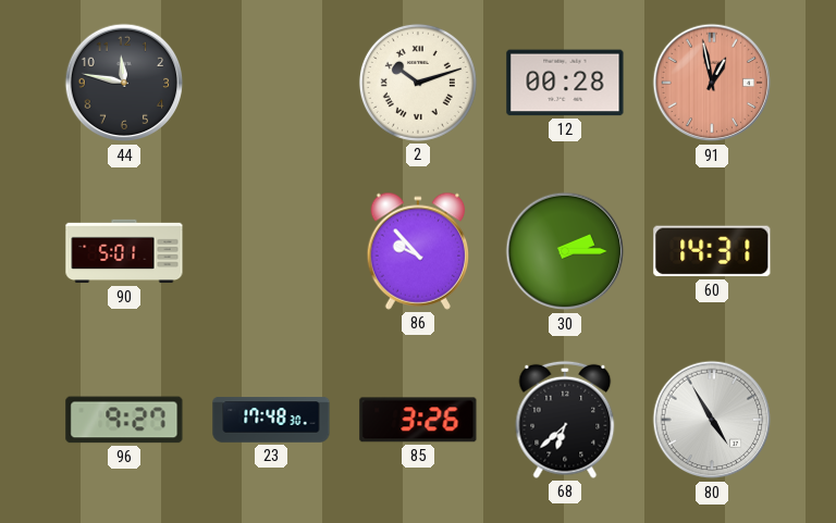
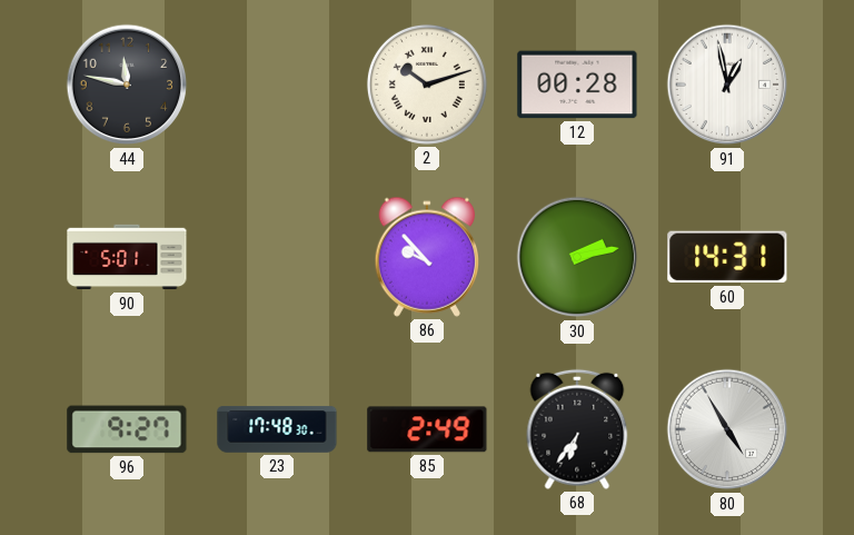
91 dial: salmon -> white
30: 2:15 -> 2:13
85: 3:26 -> 2:49
68: 6:38 -> 6:36
